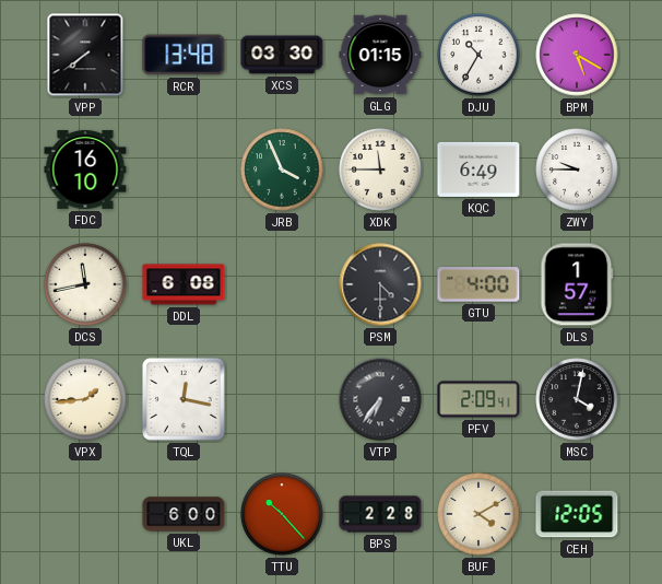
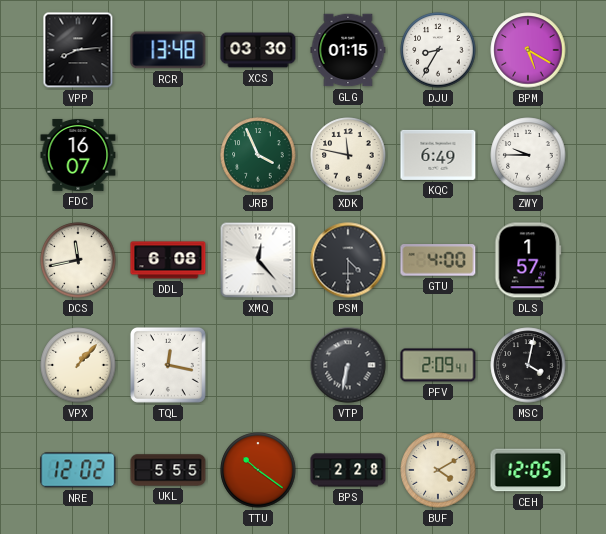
VPP: 7:39 -> 8:14
DJU: 10:35 -> 8:35
FDC: 16:10 -> 16:07
XDK: 11:45 -> 11:47
XMQ: none -> 12:23
VPX: 1:44 -> 1:07
VTP: 6:36 -> 6:32
NRE: none -> 12:02
UKL: 6:00 -> 5:55
TTU: 10:23 -> 10:21
